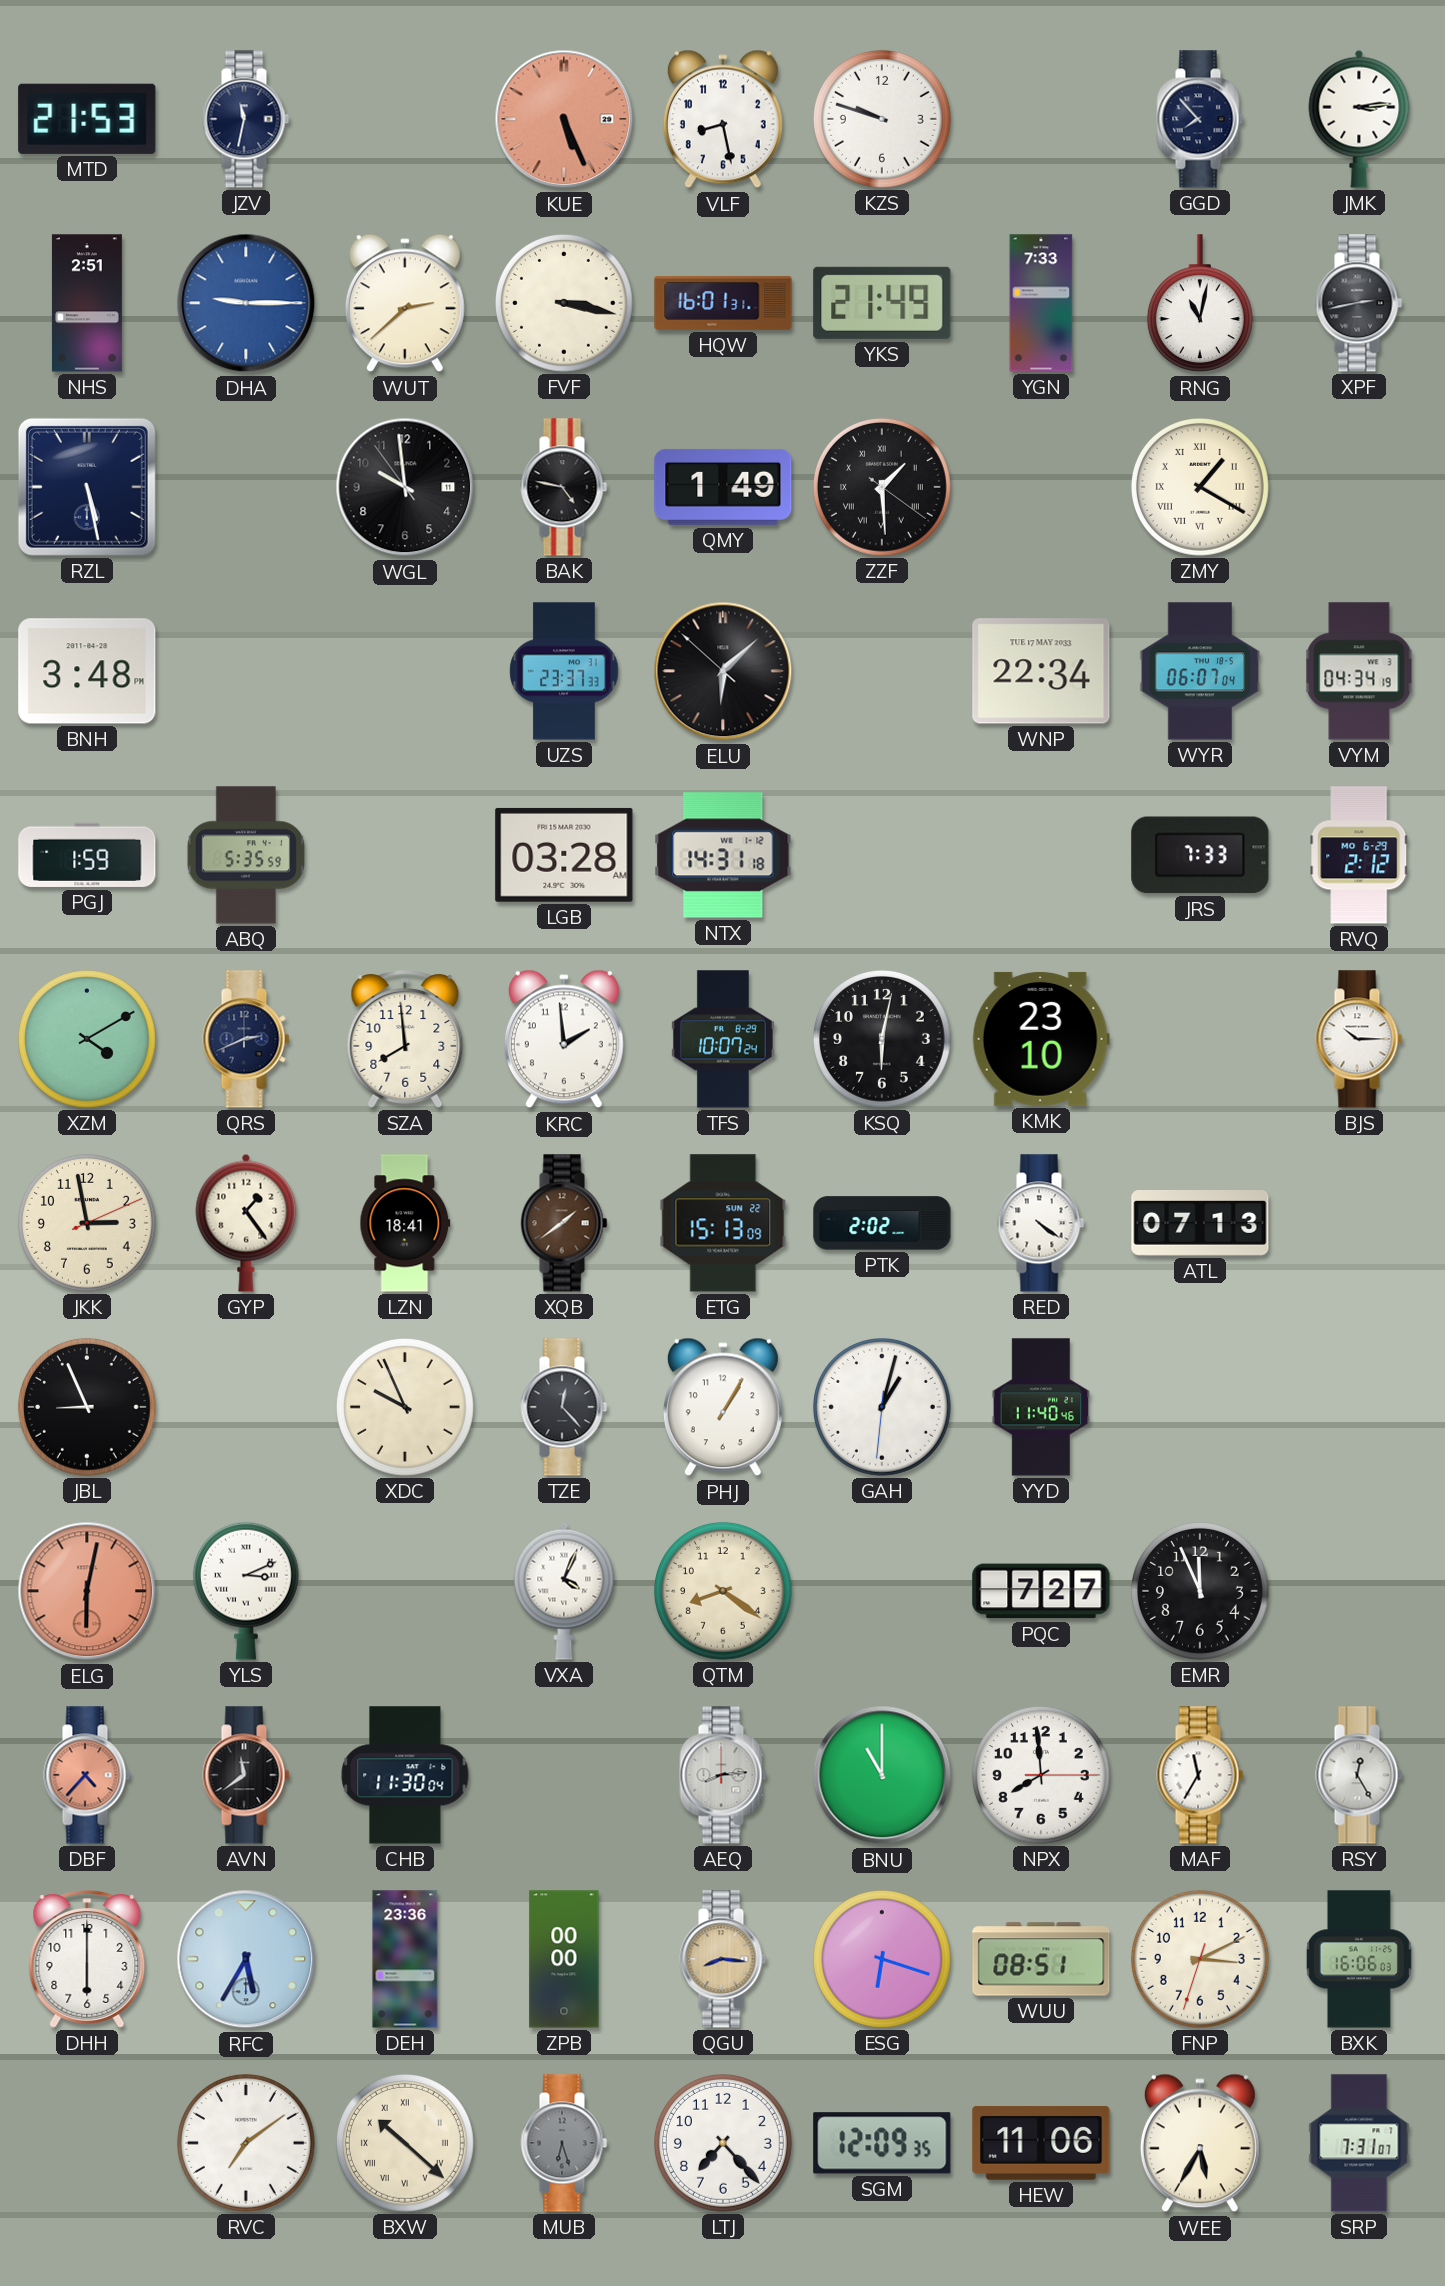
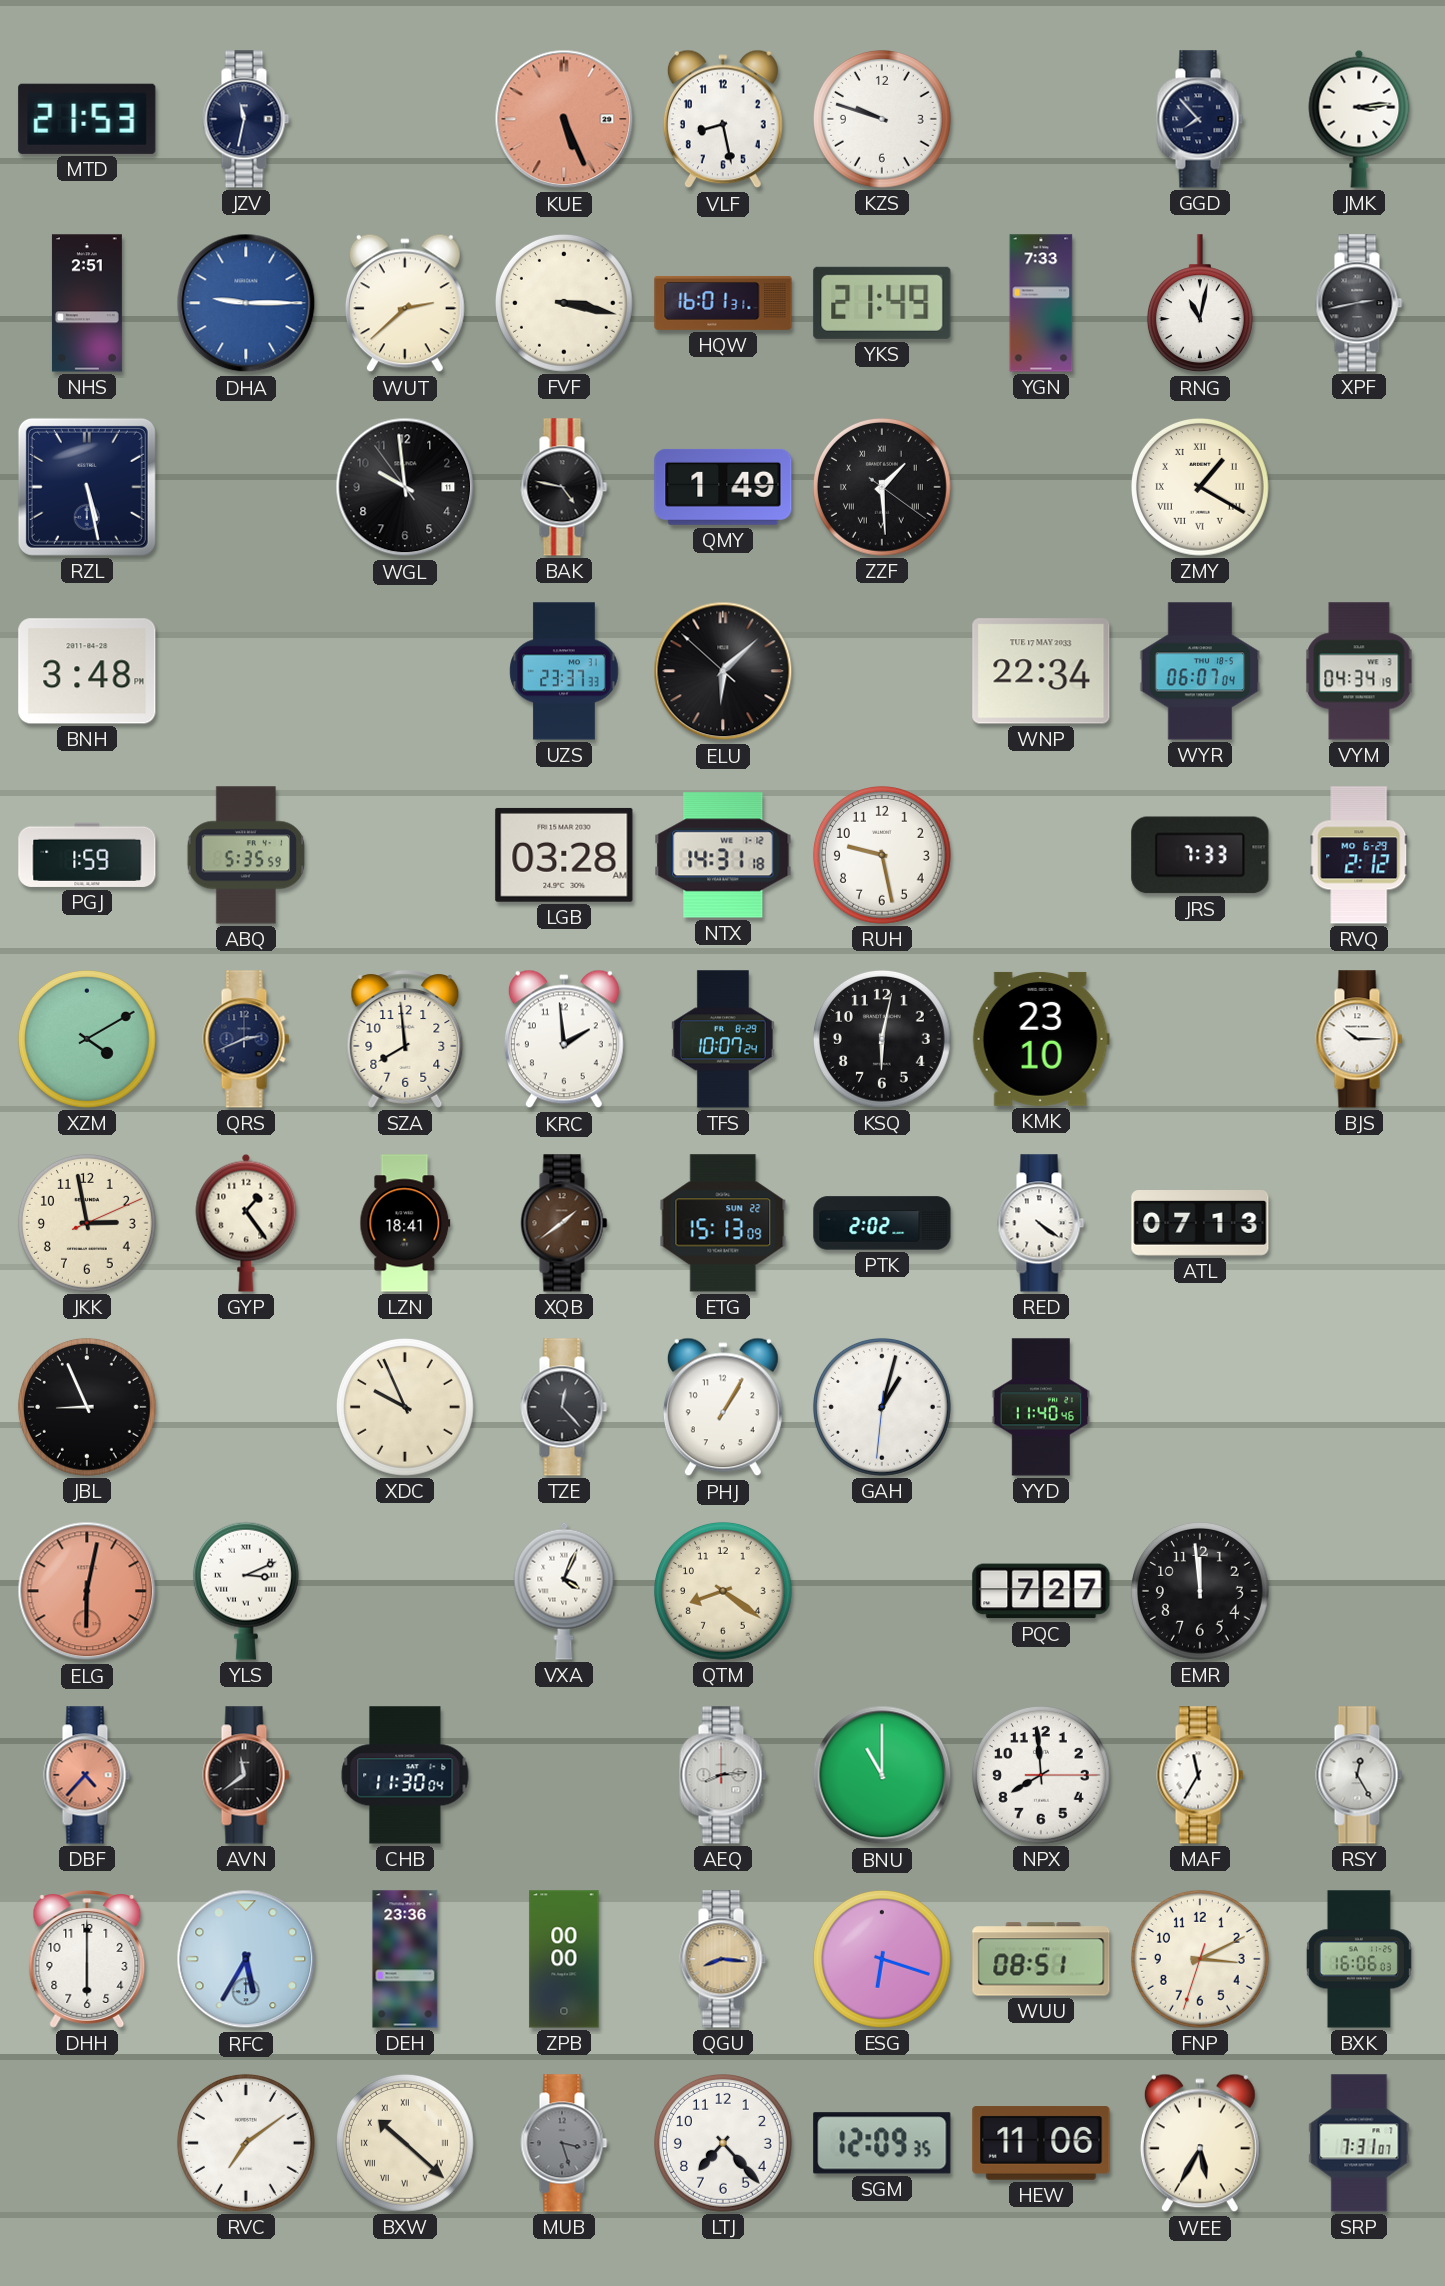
RUH: none -> 9:28
EMR: 11:56 -> 11:59
MUB: 6:27 -> 3:27
